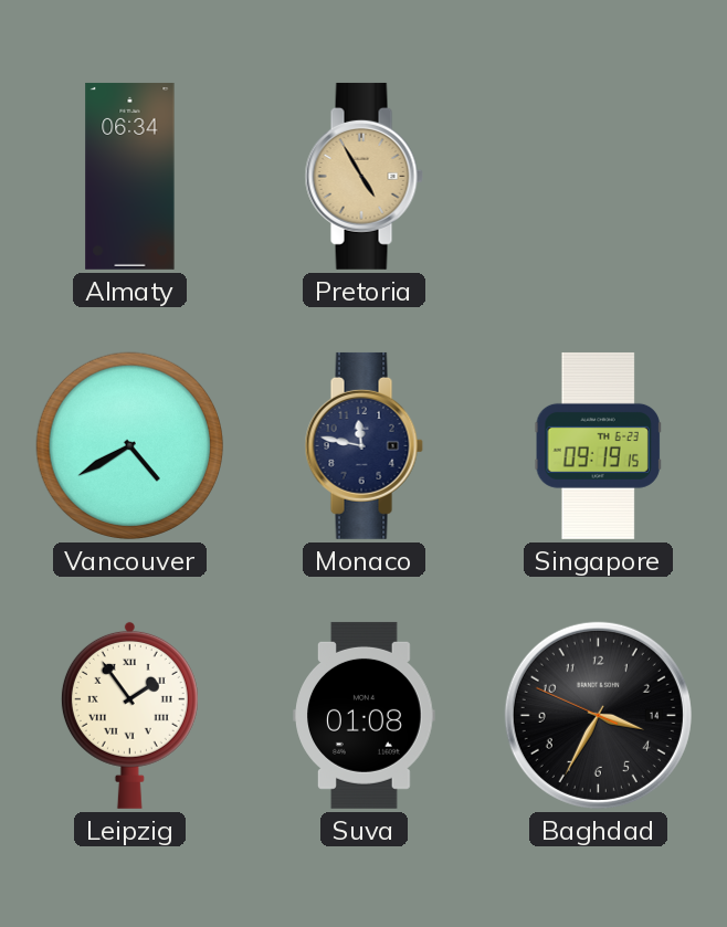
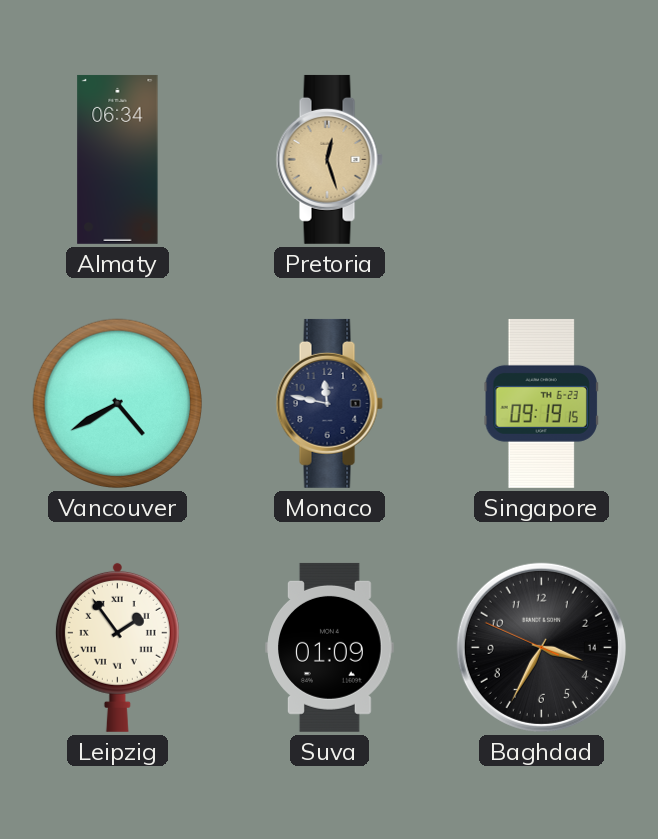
Pretoria: 4:55 -> 12:27
Suva: 01:08 -> 01:09
